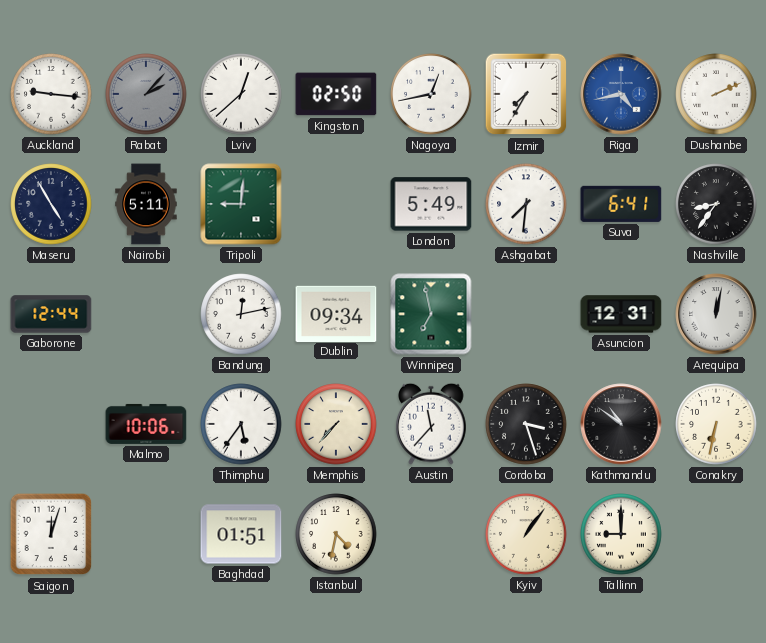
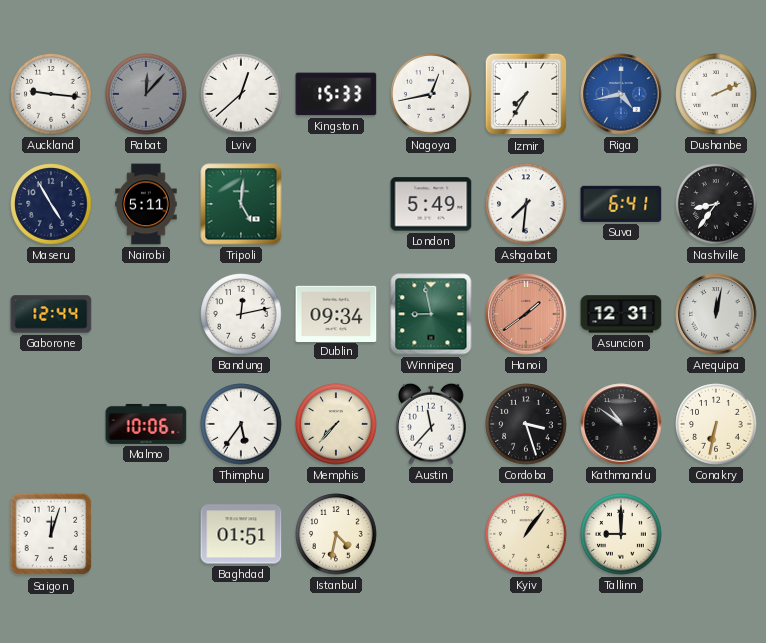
Rabat: 2:07 -> 12:07
Kingston: 02:50 -> 15:33
Tripoli: 9:01 -> 5:01
Winnipeg: 6:58 -> 8:58
Hanoi: none -> 1:39
